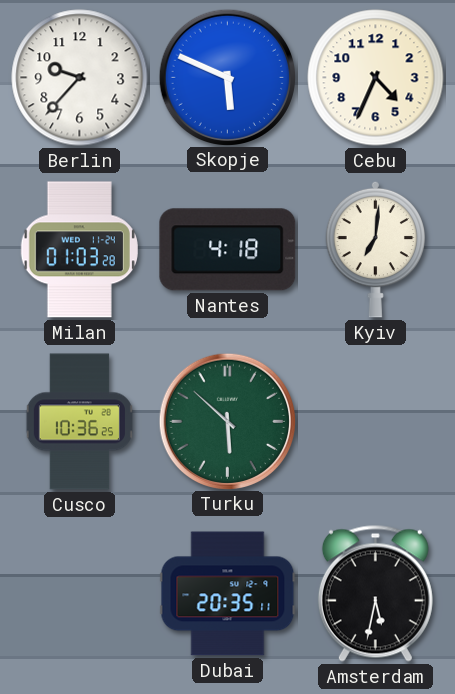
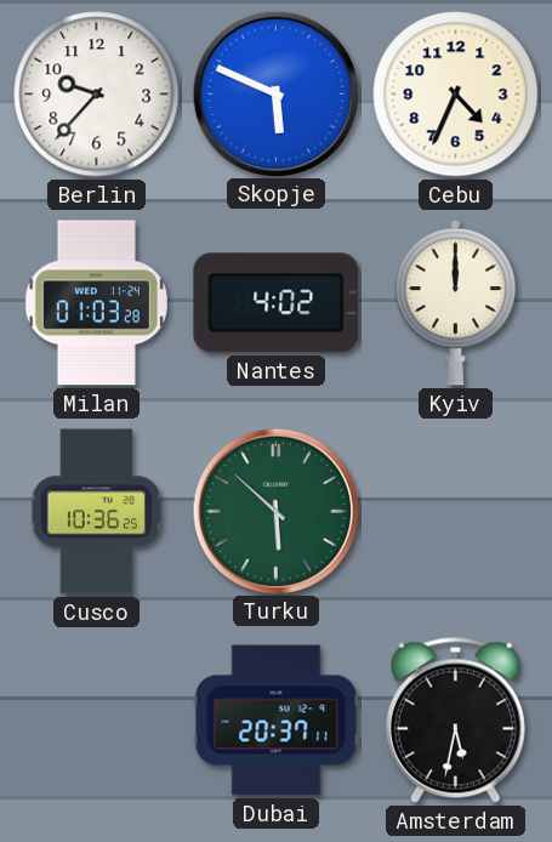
Nantes: 4:18 -> 4:02
Kyiv: 7:01 -> 12:00
Dubai: 20:35 -> 20:37
